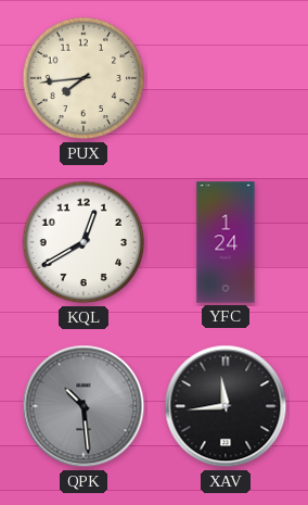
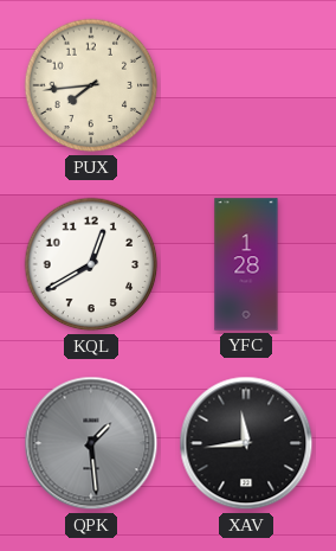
YFC: 1:24 -> 1:28
QPK: 10:29 -> 1:29
